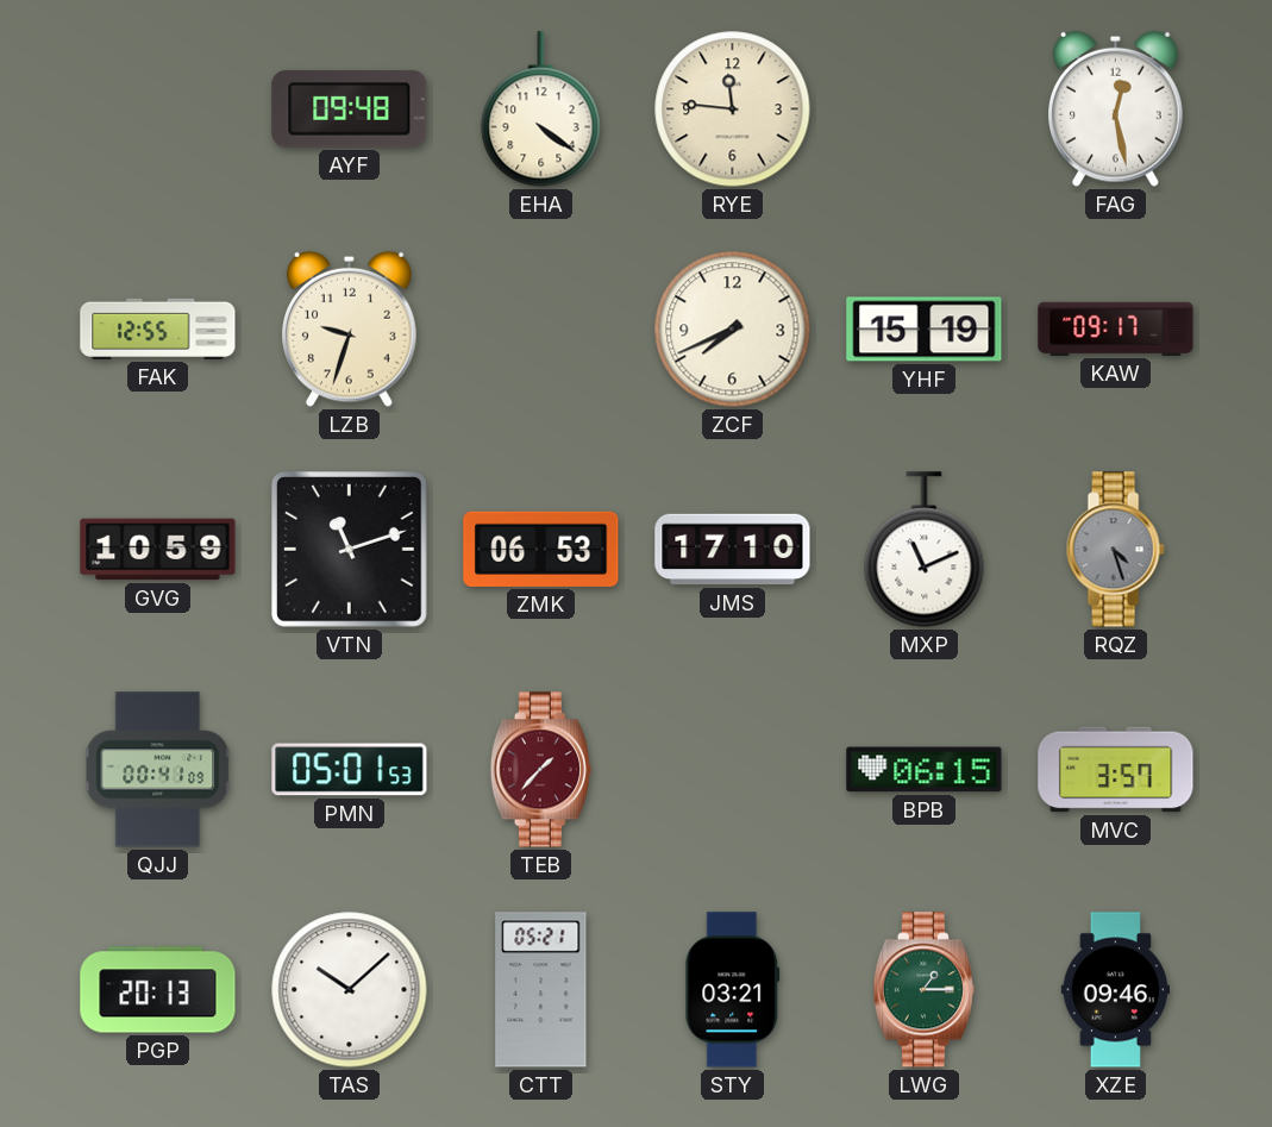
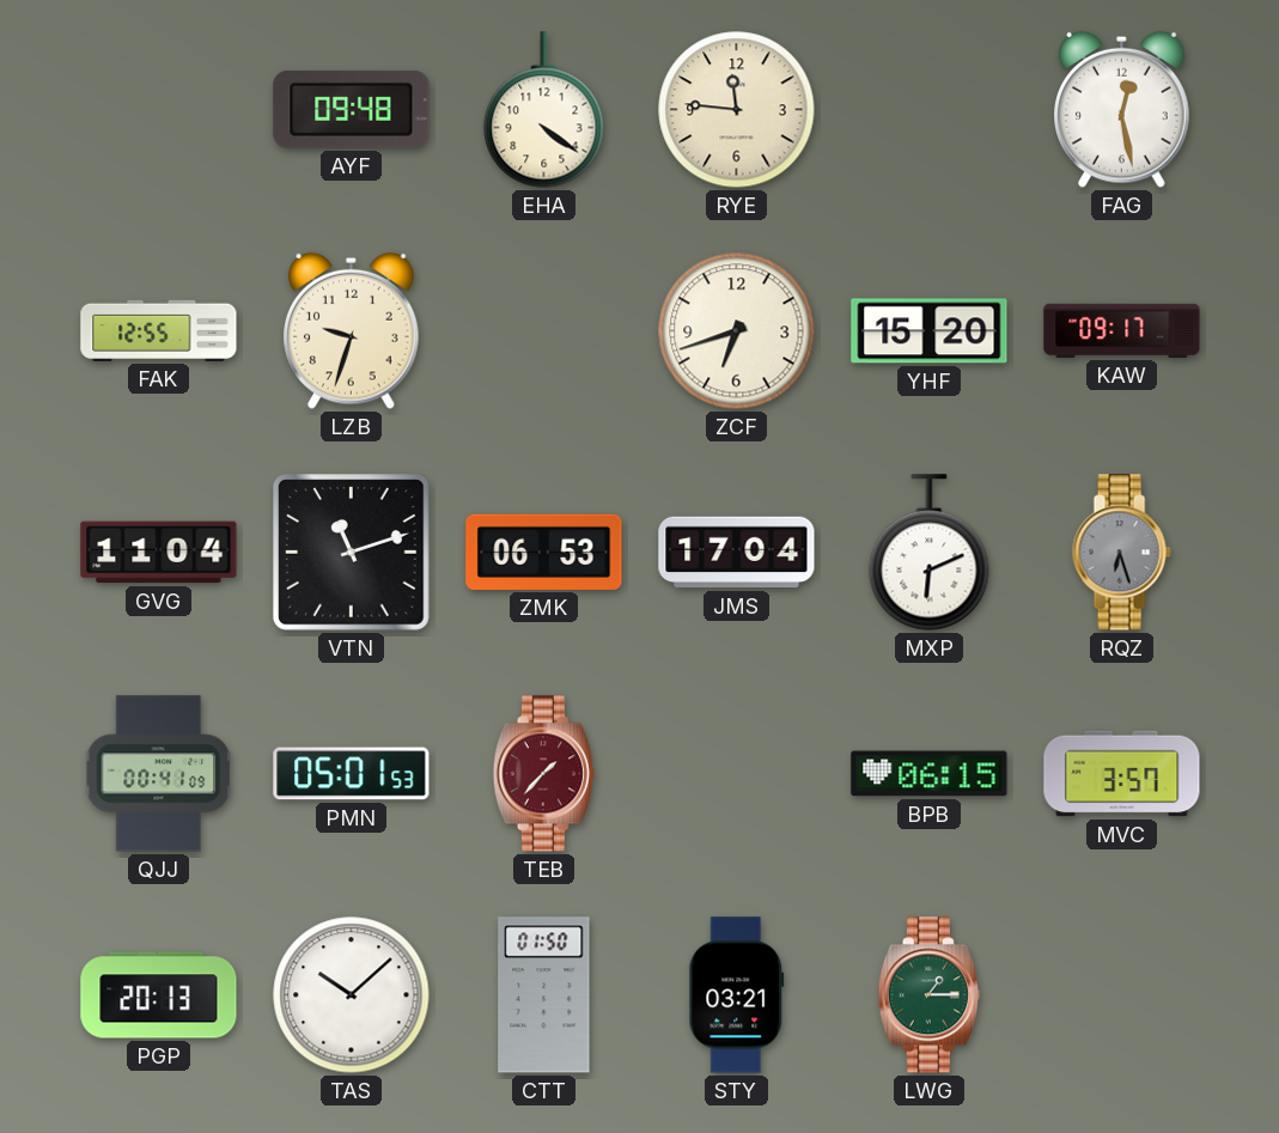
ZCF: 7:41 -> 6:42
YHF: 15:19 -> 15:20
GVG: 10:59 -> 11:04
JMS: 17:10 -> 17:04
MXP: 11:11 -> 6:11
RQZ: 4:27 -> 6:27
CTT: 05:21 -> 01:50
XZE: 09:46 -> none
